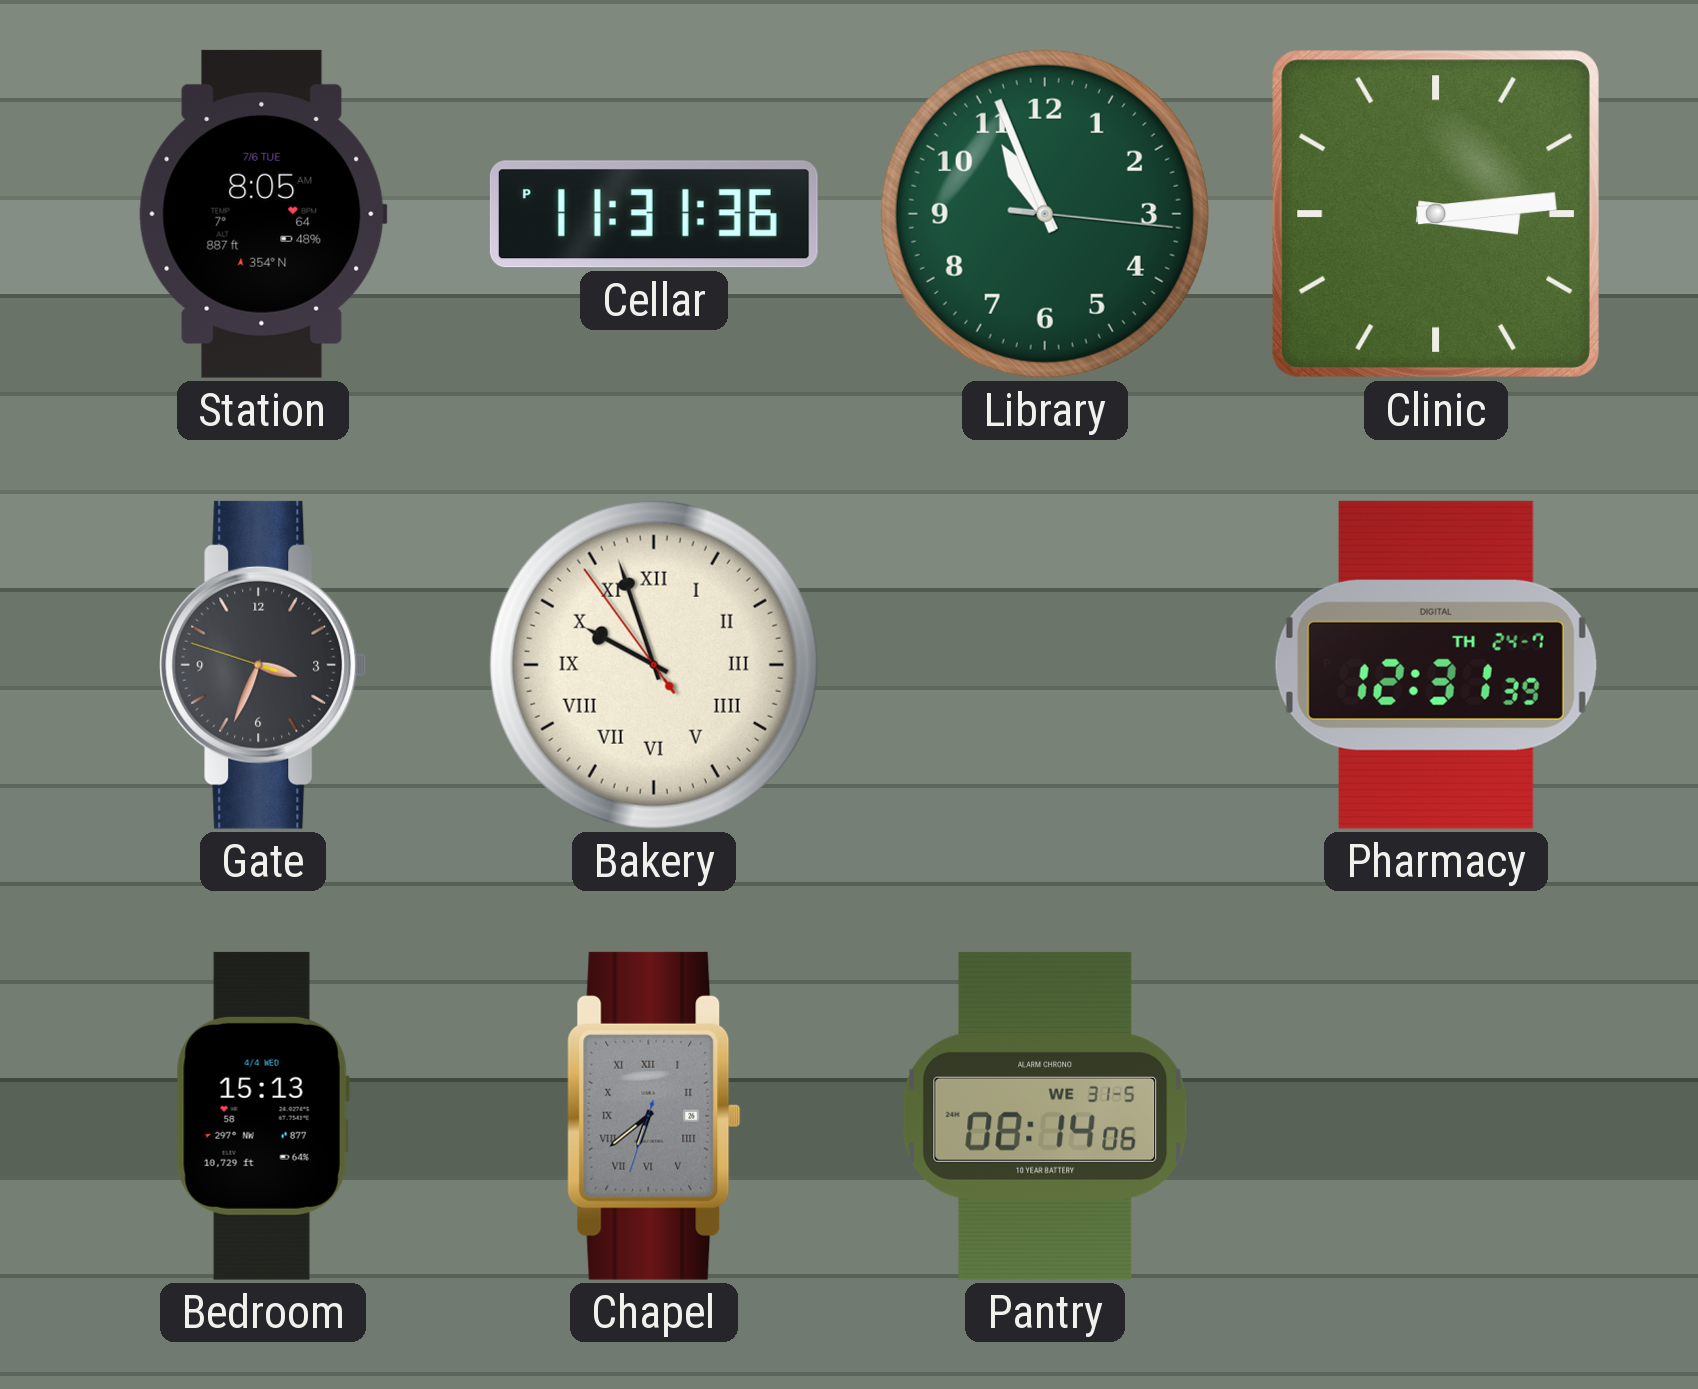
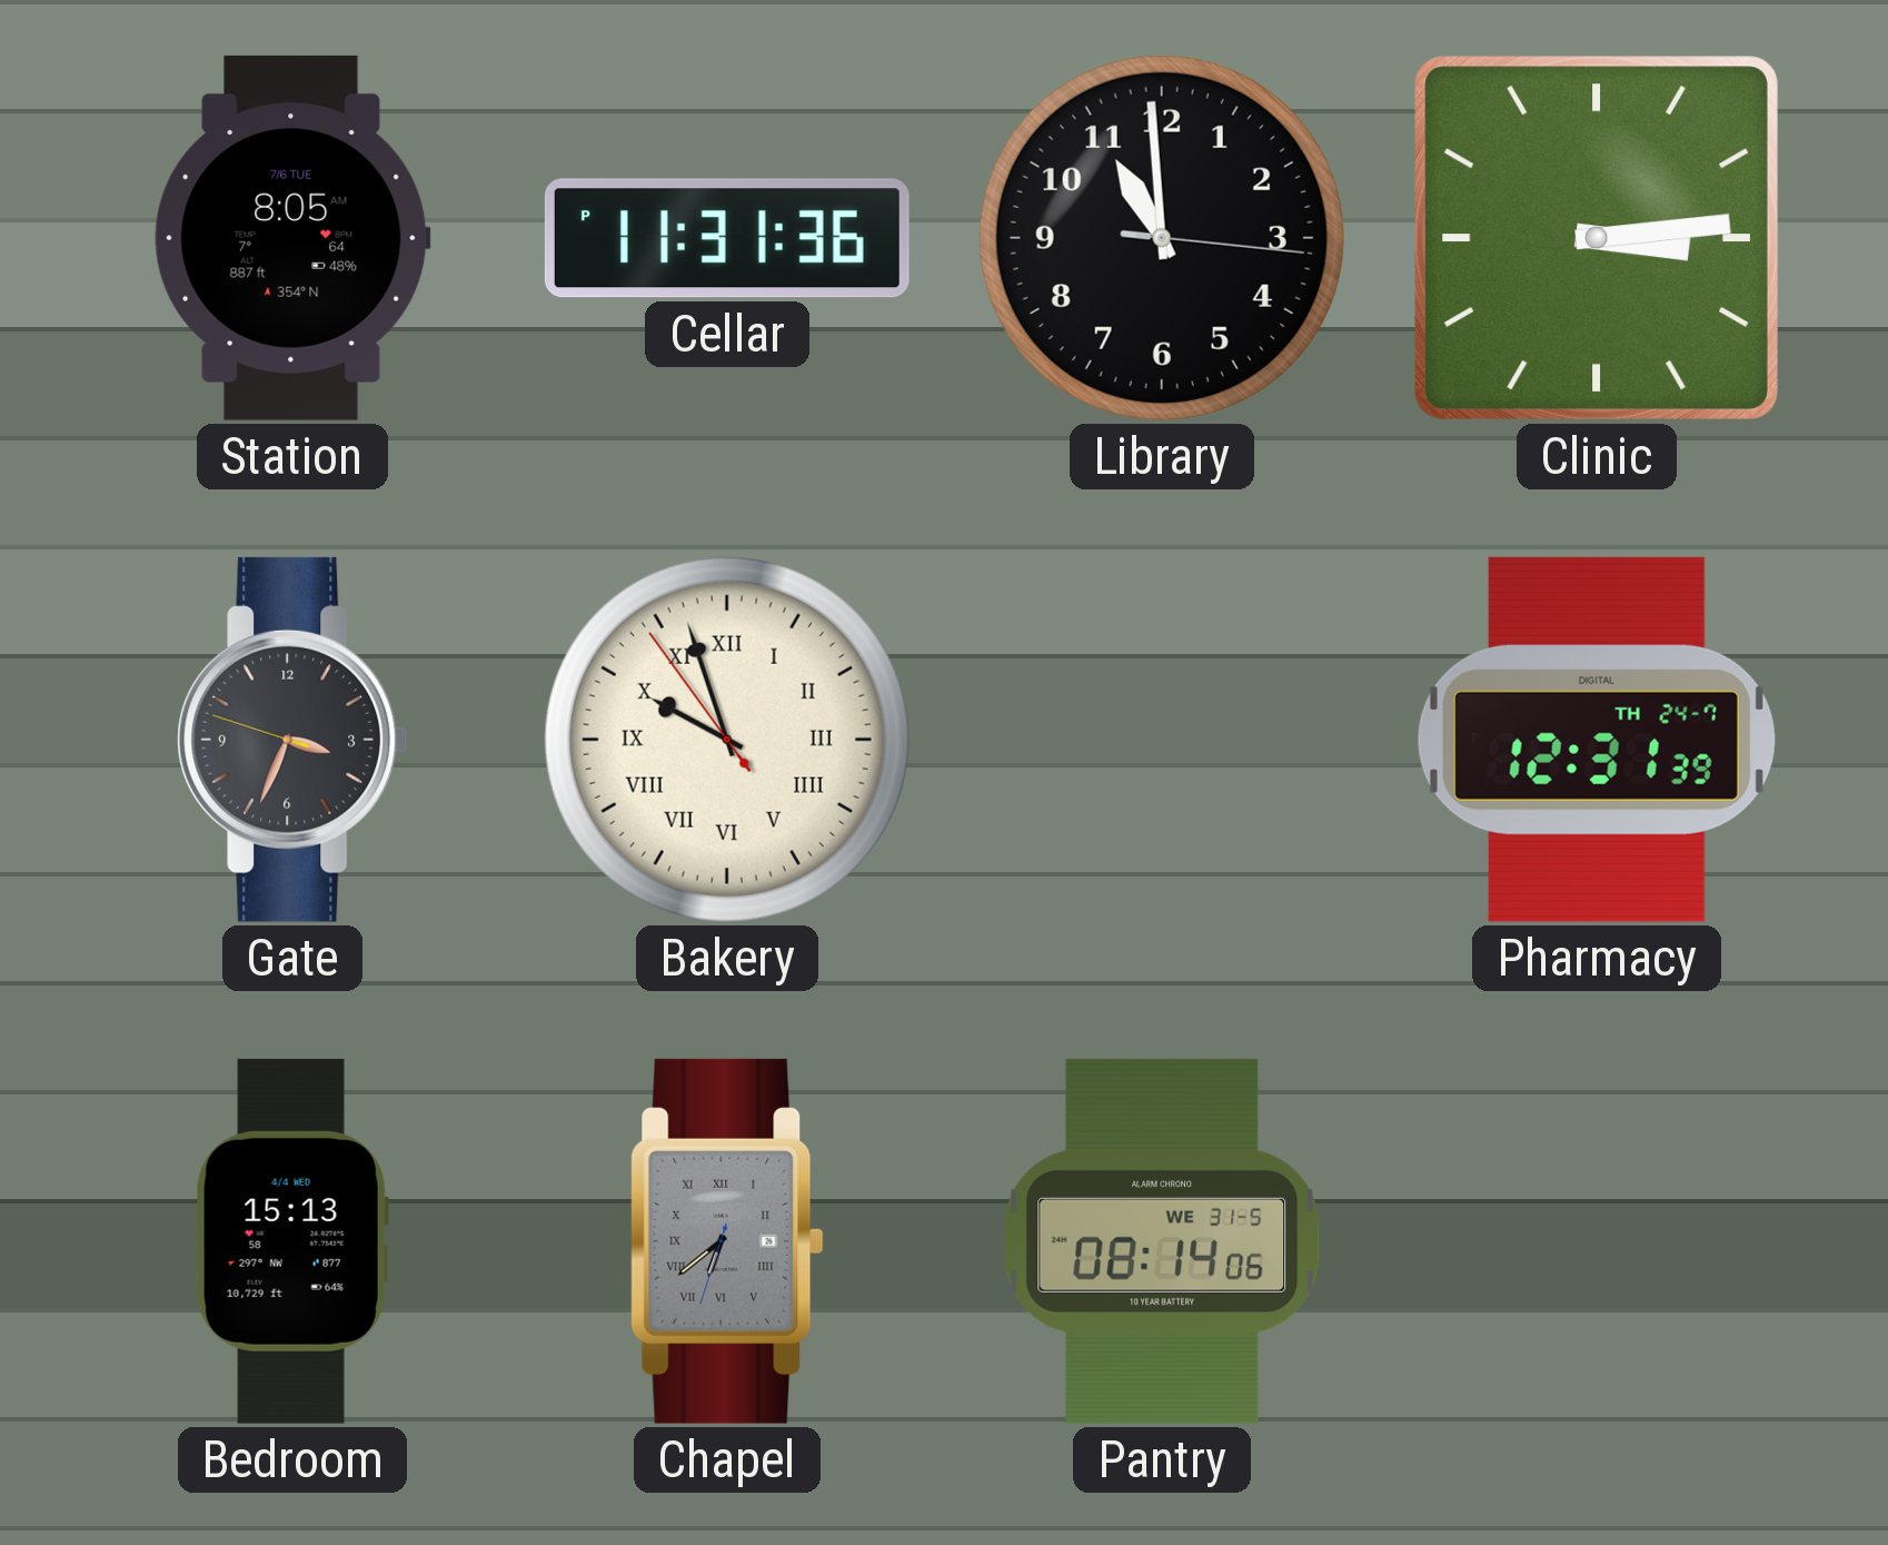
Library: 10:56 -> 10:59
Library dial: green -> black
